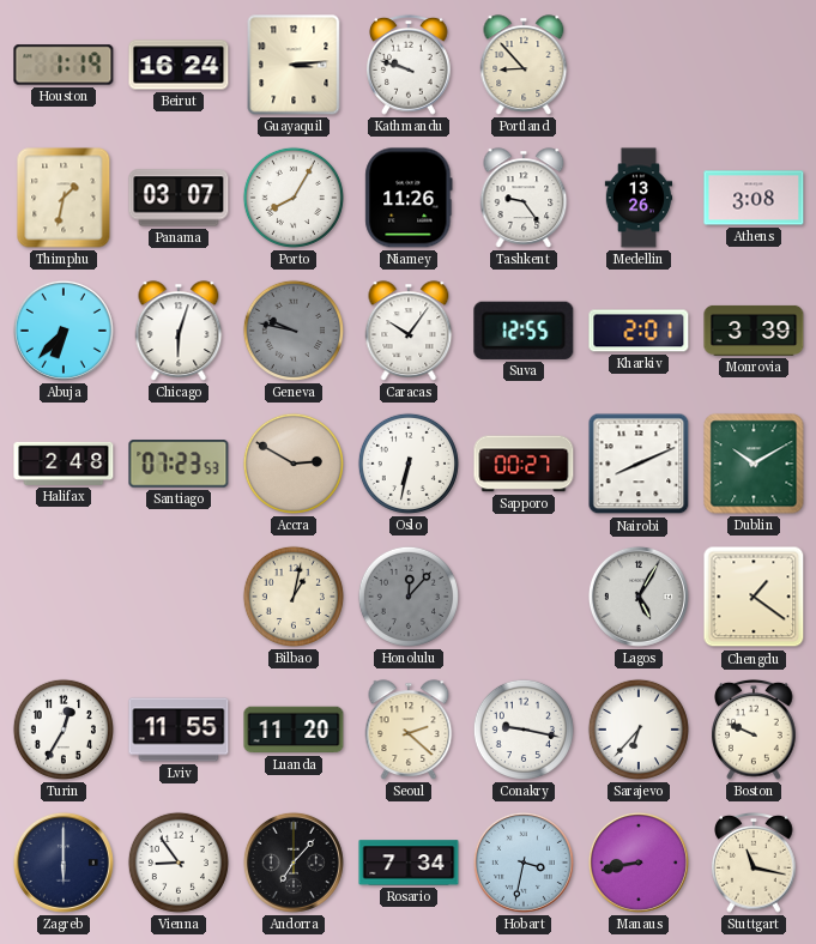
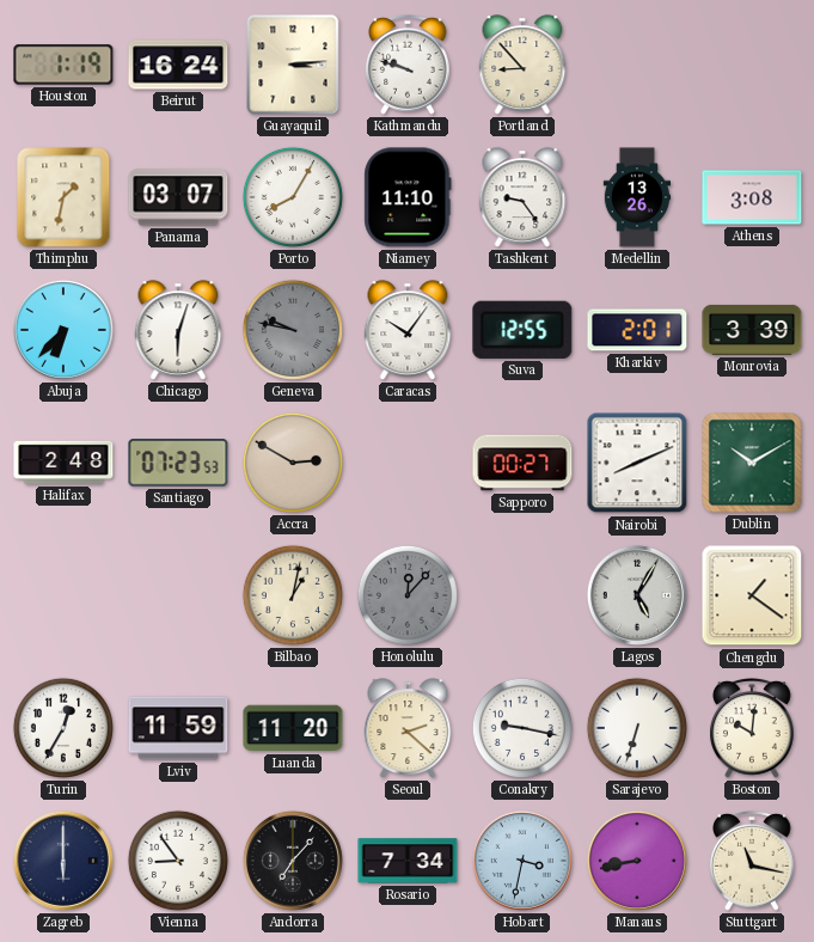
Niamey: 11:26 -> 11:10
Oslo: 6:32 -> none
Lviv: 11:55 -> 11:59
Sarajevo: 6:37 -> 6:33
Boston: 9:49 -> 10:01
